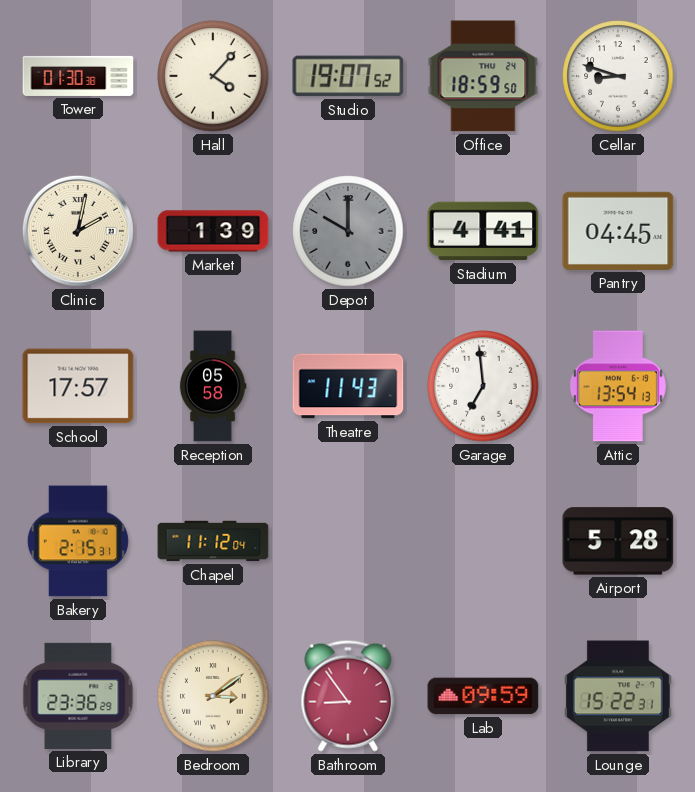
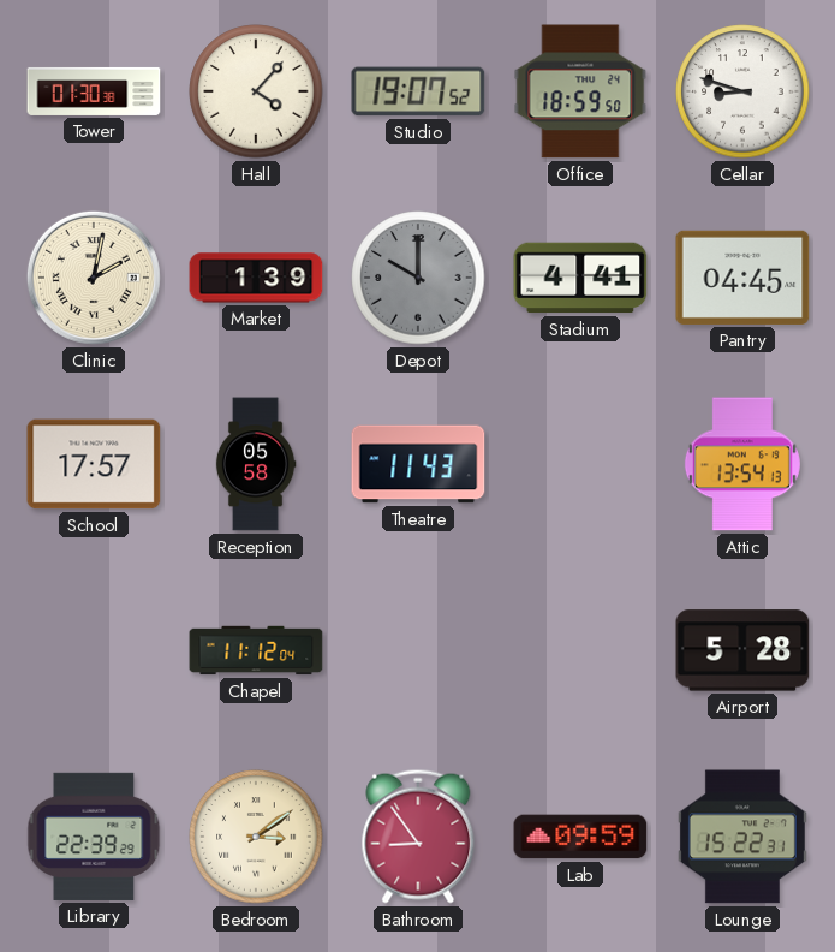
Garage: 6:59 -> none
Bakery: 2:15 -> none
Library: 23:36 -> 22:39
